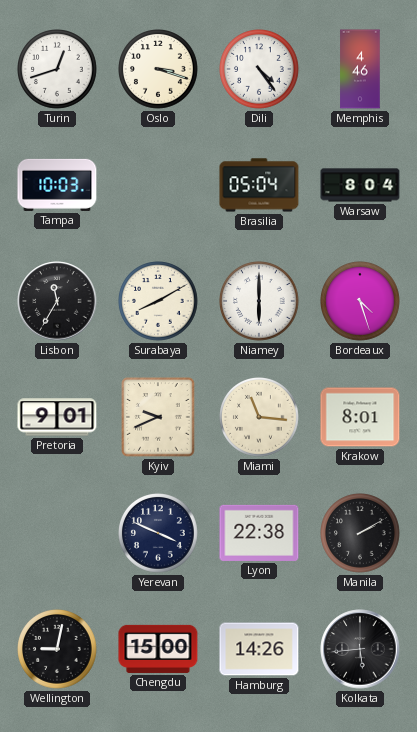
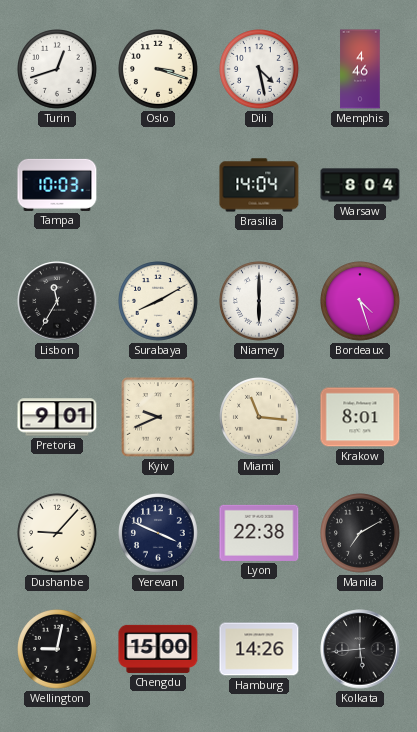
Dili: 4:24 -> 4:28
Brasilia: 05:04 -> 14:04
Dushanbe: none -> 9:07
Manila: 2:10 -> 7:10
